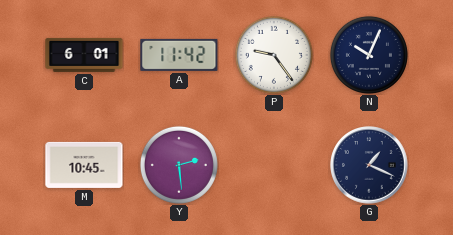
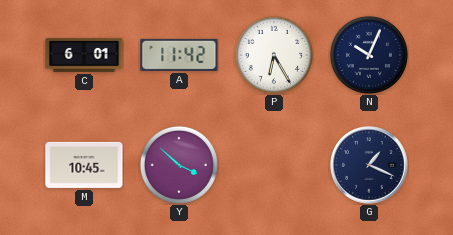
P: 9:24 -> 6:25
Y: 2:29 -> 3:52
